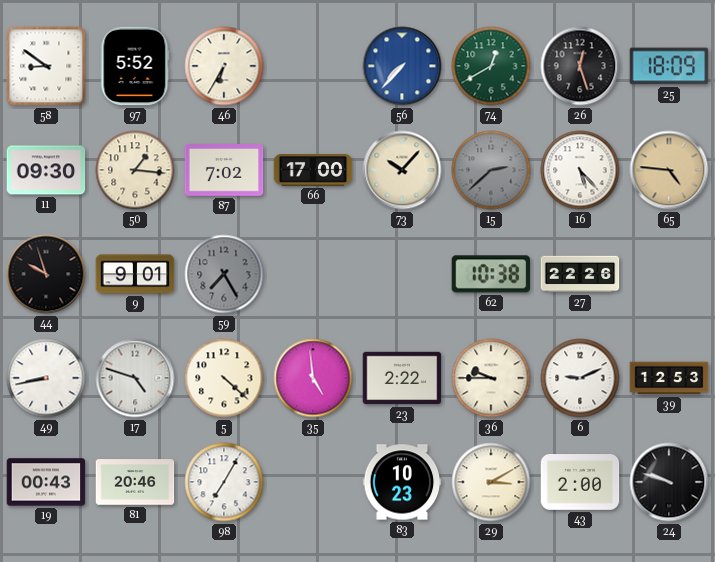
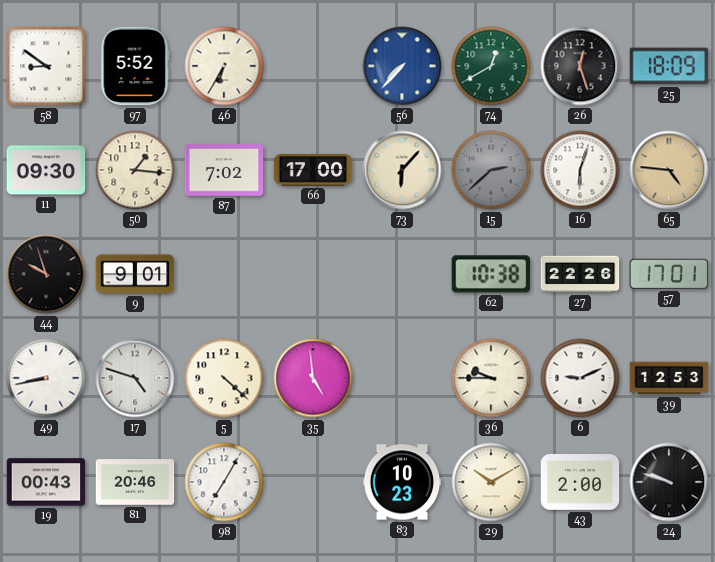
73: 10:07 -> 6:07
16: 5:23 -> 6:03
59: 7:25 -> none
57: none -> 17:01
23: 2:22 -> none
29: 3:10 -> 10:10
